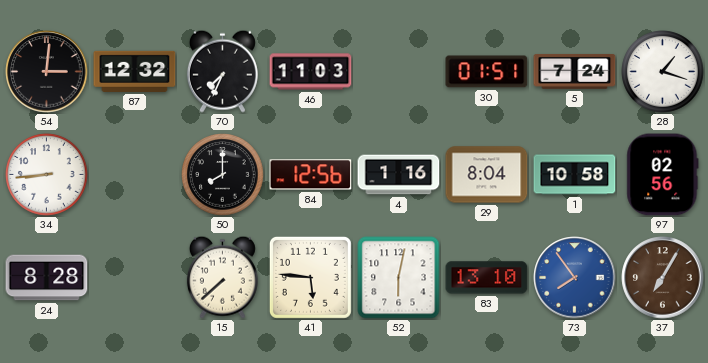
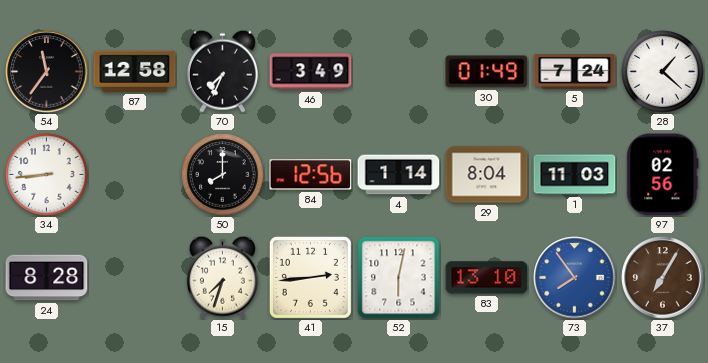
54: 3:01 -> 11:36
87: 12:32 -> 12:58
46: 11:03 -> 3:49
30: 01:51 -> 01:49
28: 1:18 -> 1:22
4: 1:16 -> 1:14
1: 10:58 -> 11:03
15: 7:38 -> 7:33
41: 5:46 -> 2:44
